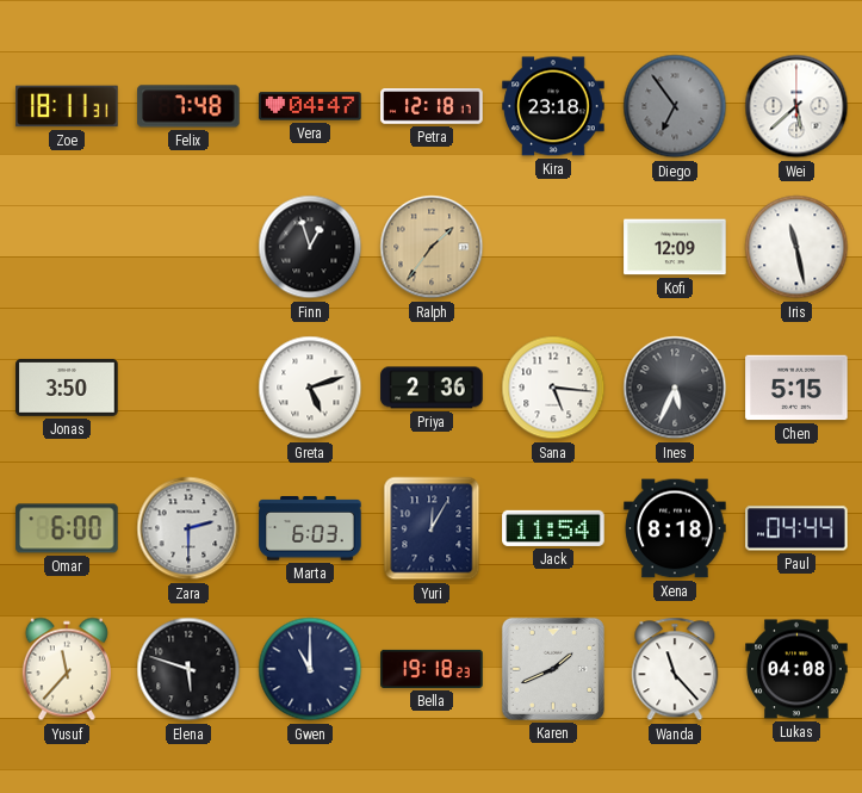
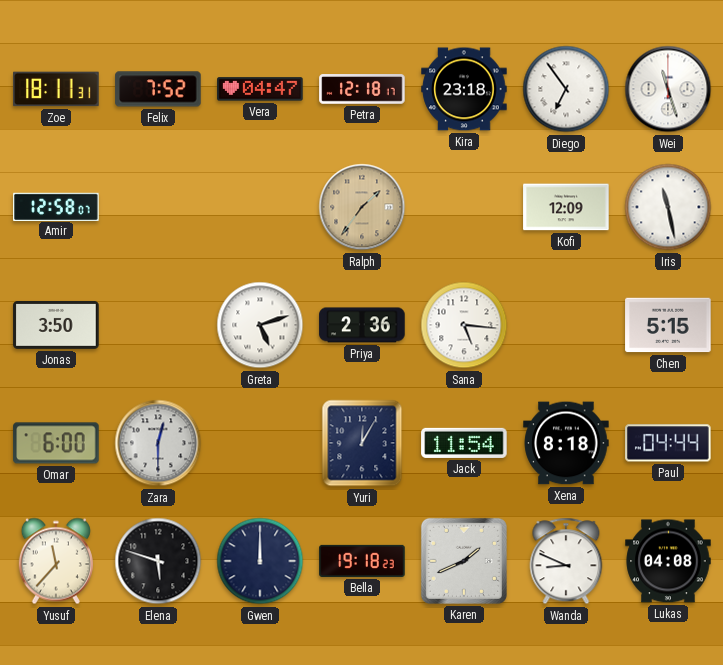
Felix: 7:48 -> 7:52
Diego dial: grey -> white
Wei: 5:38 -> 11:27
Amir: none -> 12:58
Finn: 12:57 -> none
Ines: 5:34 -> none
Zara: 2:30 -> 12:30
Marta: 6:03 -> none
Gwen: 11:00 -> 12:00
Wanda: 11:23 -> 8:49
